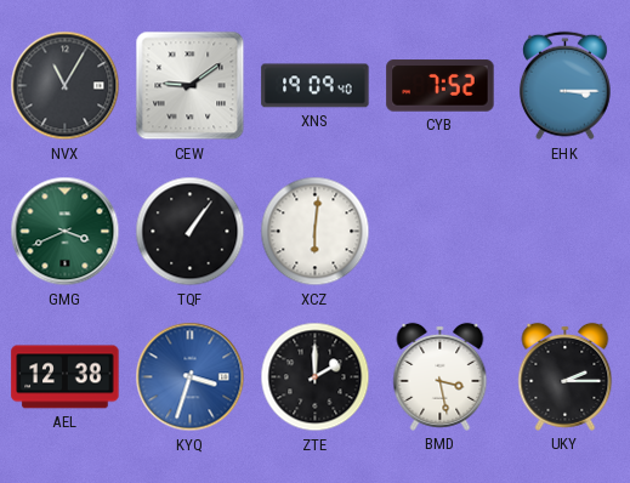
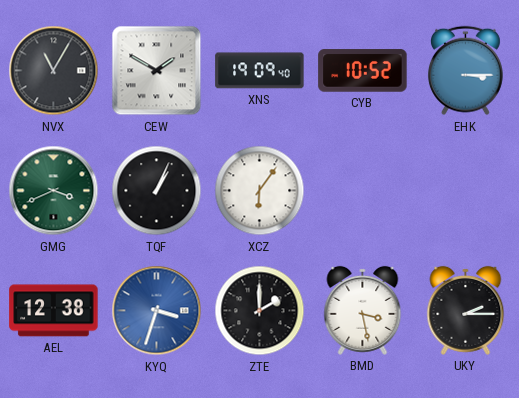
CEW: 9:09 -> 1:50
CYB: 7:52 -> 10:52
TQF: 1:06 -> 1:04
XCZ: 6:01 -> 6:06
